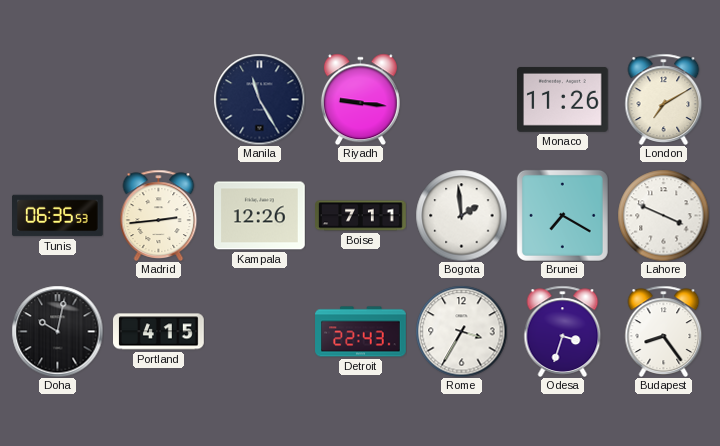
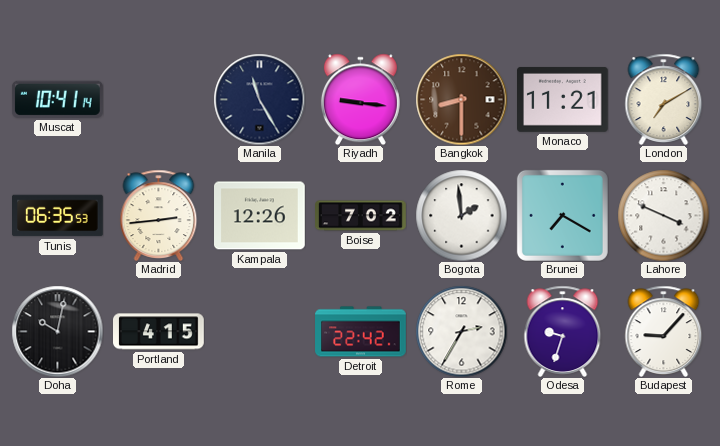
Muscat: none -> 10:41
Bangkok: none -> 8:30
Monaco: 11:26 -> 11:21
Boise: 7:11 -> 7:02
Detroit: 22:43 -> 22:42
Rome: 3:35 -> 2:35
Odesa: 3:33 -> 9:33
Budapest: 8:24 -> 9:07
